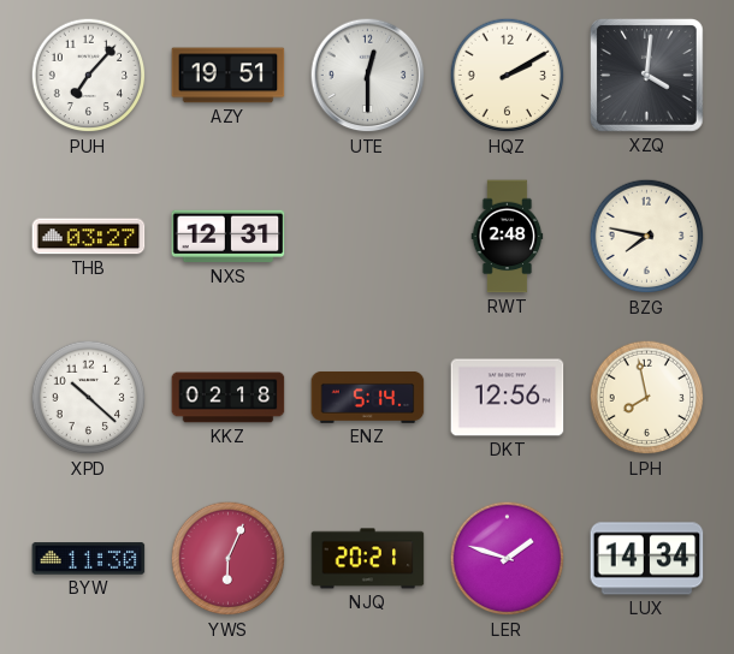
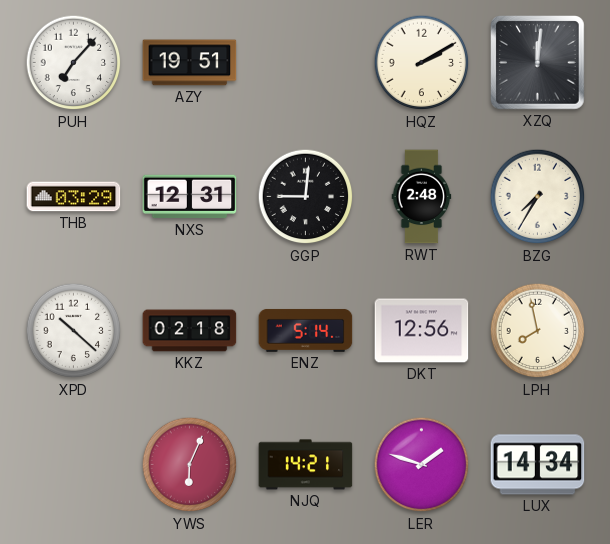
UTE: 12:30 -> none
XZQ: 4:01 -> 12:01
THB: 03:27 -> 03:29
GGP: none -> 9:01
BZG: 7:47 -> 7:35
BYW: 11:30 -> none
NJQ: 20:21 -> 14:21
